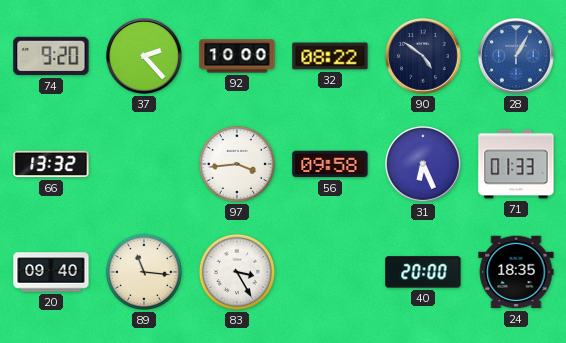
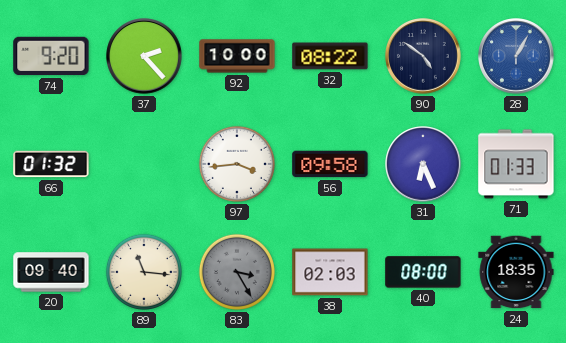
66: 13:32 -> 01:32
83 dial: white -> grey
38: none -> 02:03
40: 20:00 -> 08:00
